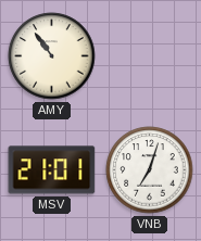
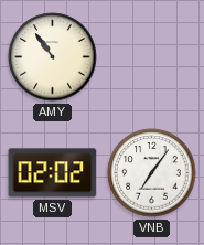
MSV: 21:01 -> 02:02
VNB: 7:03 -> 7:06
